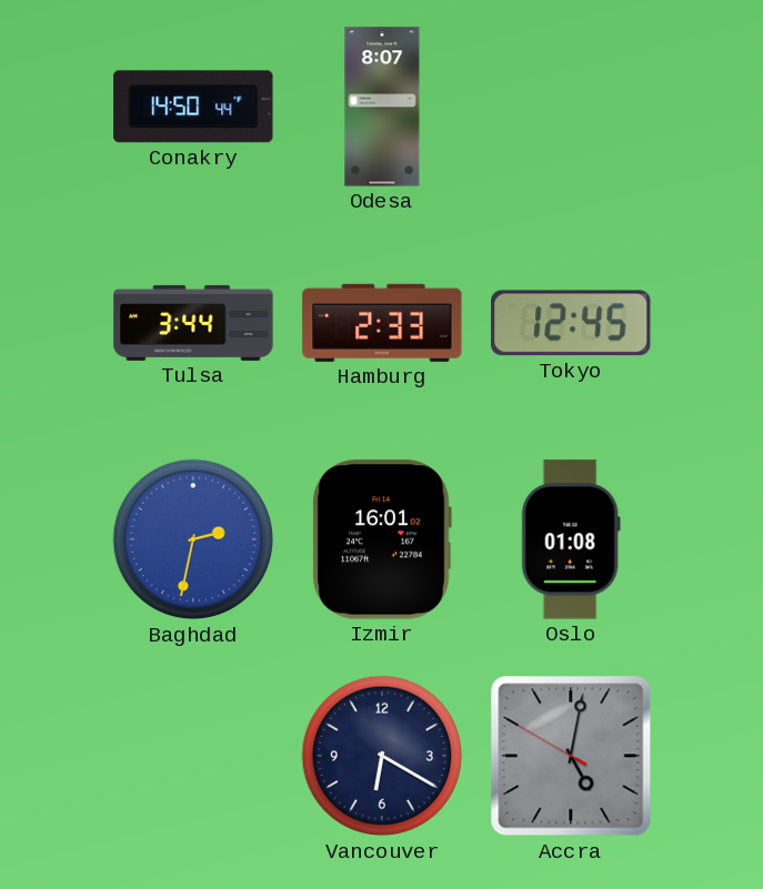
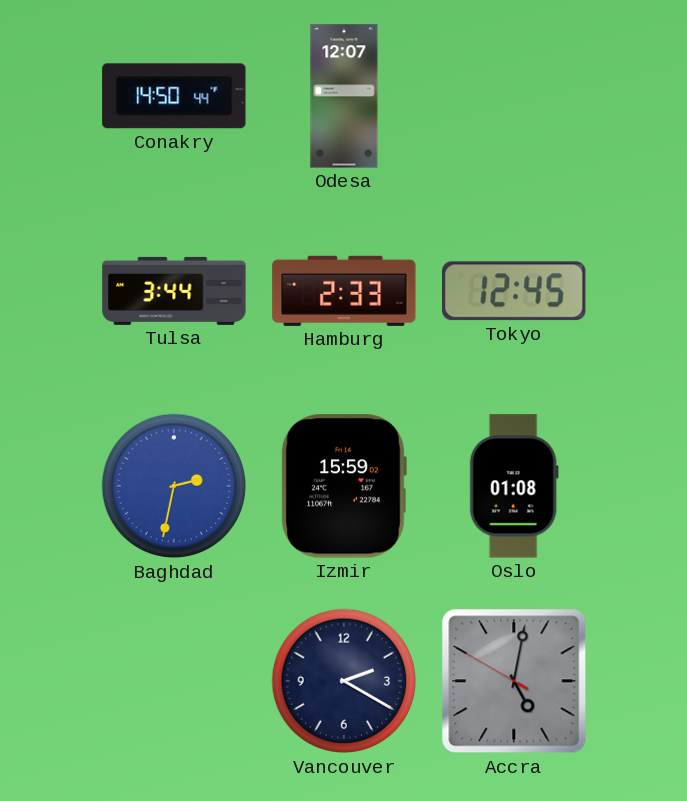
Odesa: 8:07 -> 12:07
Izmir: 16:01 -> 15:59
Vancouver: 6:20 -> 2:20
